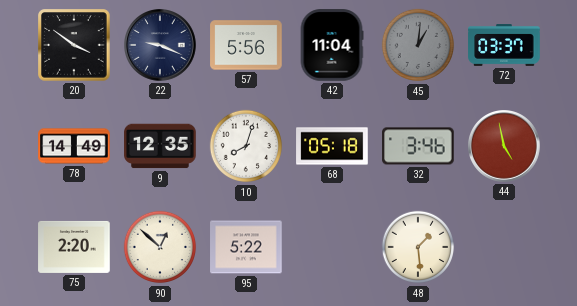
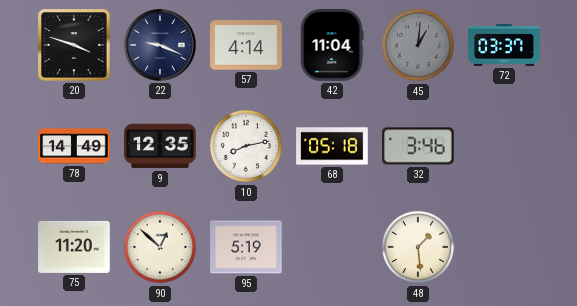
20: 3:51 -> 3:48
57: 5:56 -> 4:14
10: 8:03 -> 8:13
44: 4:58 -> none
75: 2:20 -> 11:20
95: 5:22 -> 5:19
